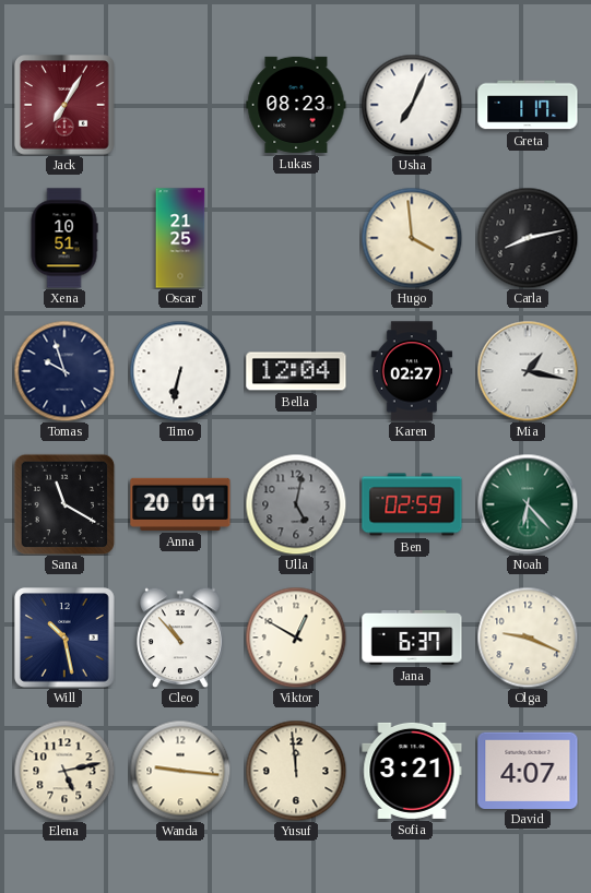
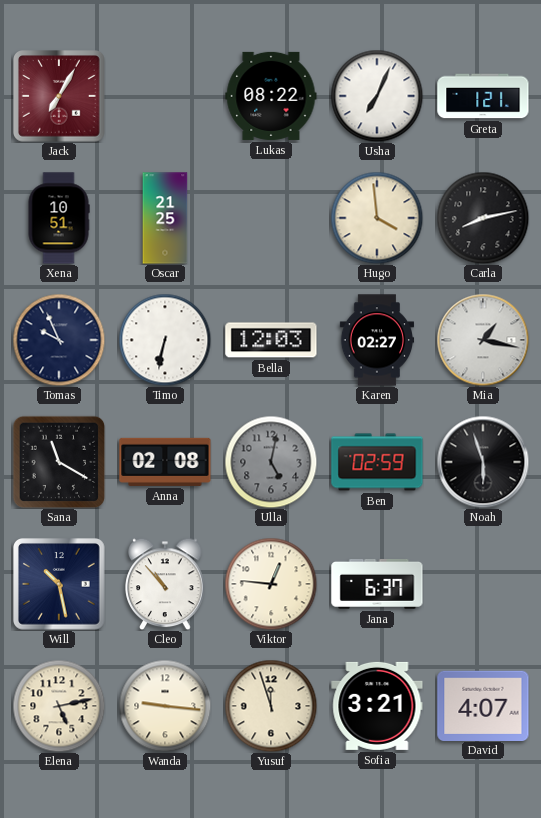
Lukas: 08:23 -> 08:22
Greta: 1:17 -> 1:21
Tomas: 9:57 -> 9:56
Bella: 12:04 -> 12:03
Anna: 20:01 -> 02:08
Noah: 6:23 -> 5:57
Noah dial: green -> black
Viktor: 12:50 -> 12:46
Olga: 9:19 -> none
Yusuf: 11:59 -> 11:57
